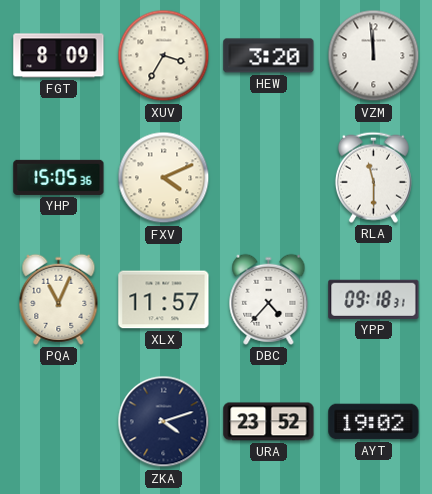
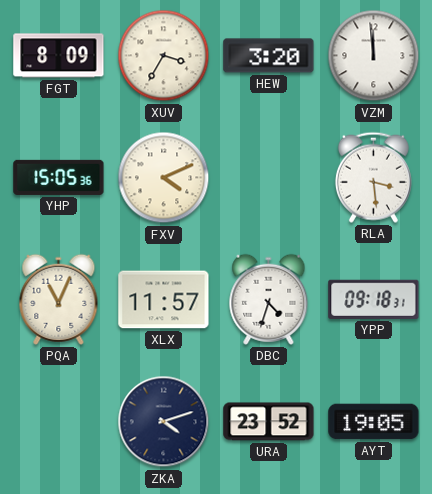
RLA: 11:30 -> 3:29
DBC: 4:37 -> 4:33
AYT: 19:02 -> 19:05
